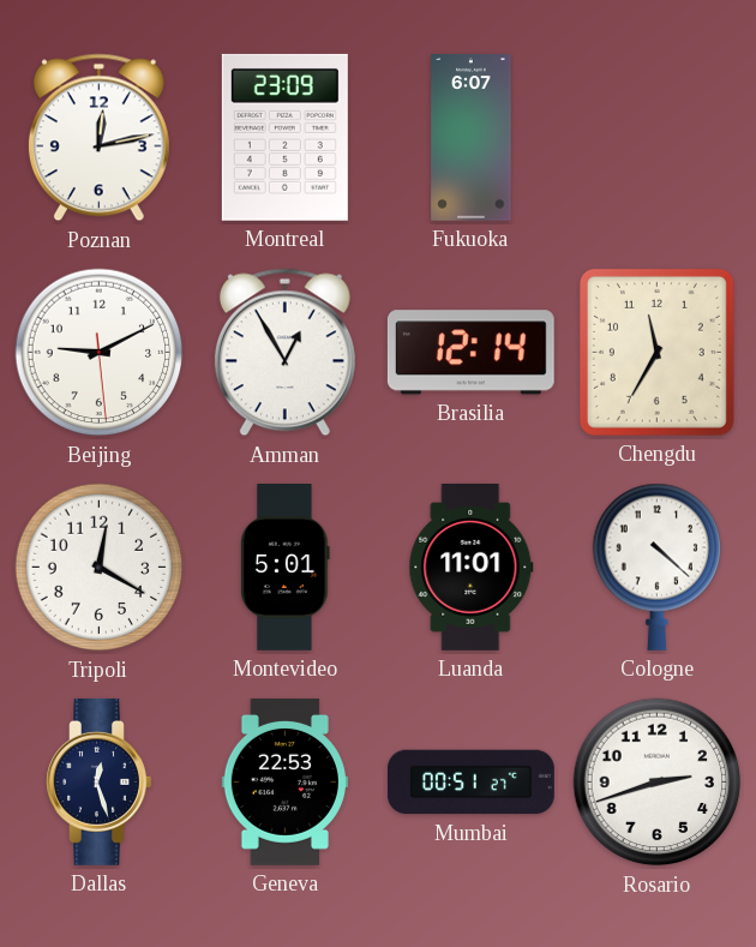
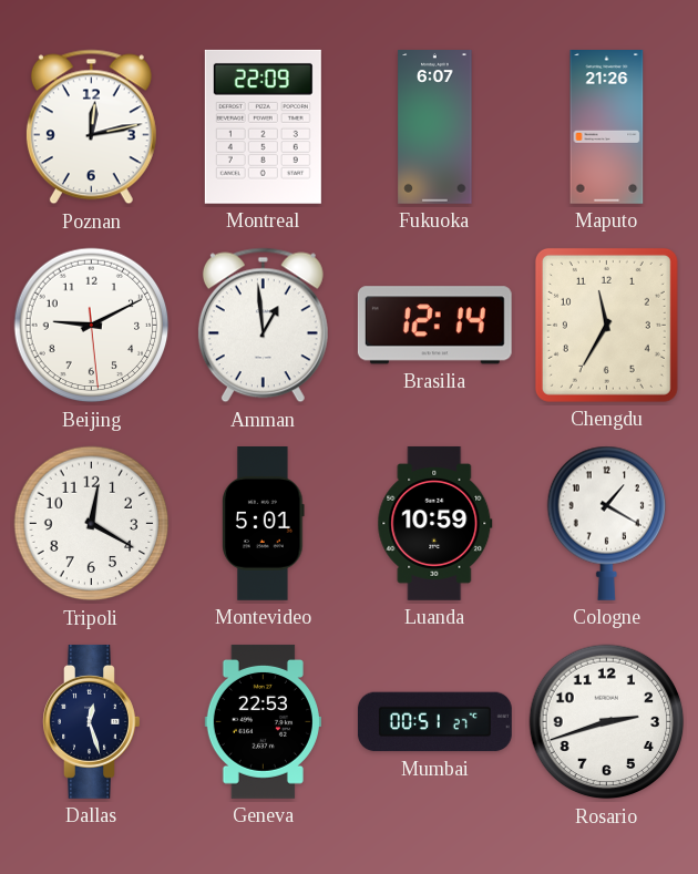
Montreal: 23:09 -> 22:09
Maputo: none -> 21:26
Amman: 12:55 -> 12:59
Luanda: 11:01 -> 10:59
Cologne: 4:22 -> 1:20
